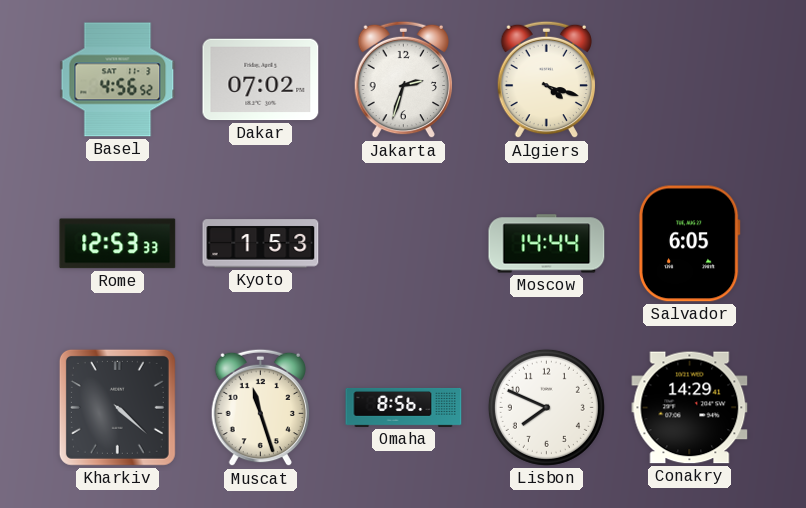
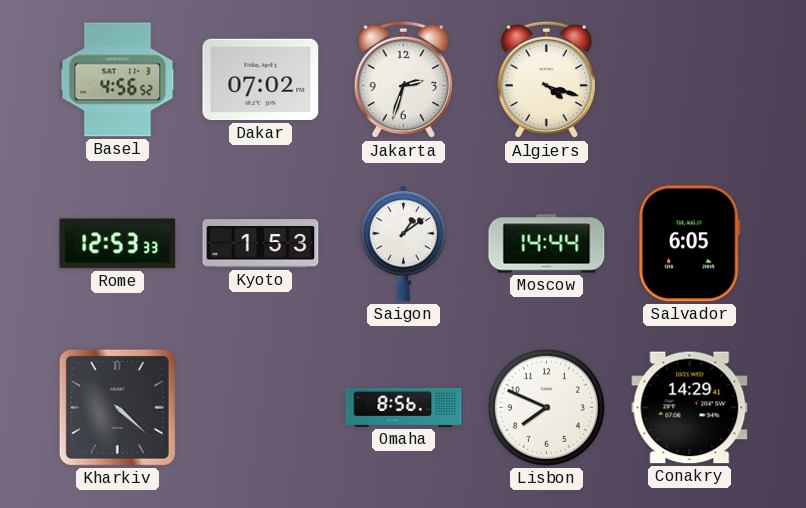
Saigon: none -> 1:09
Muscat: 11:27 -> none
